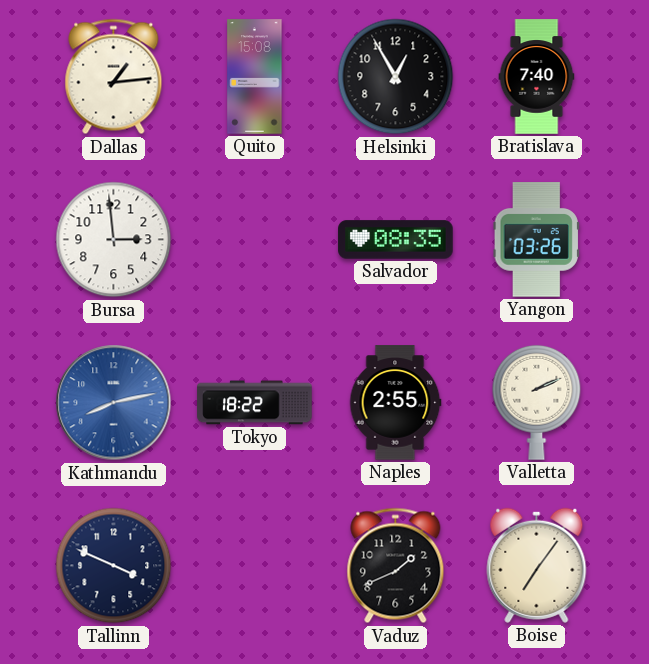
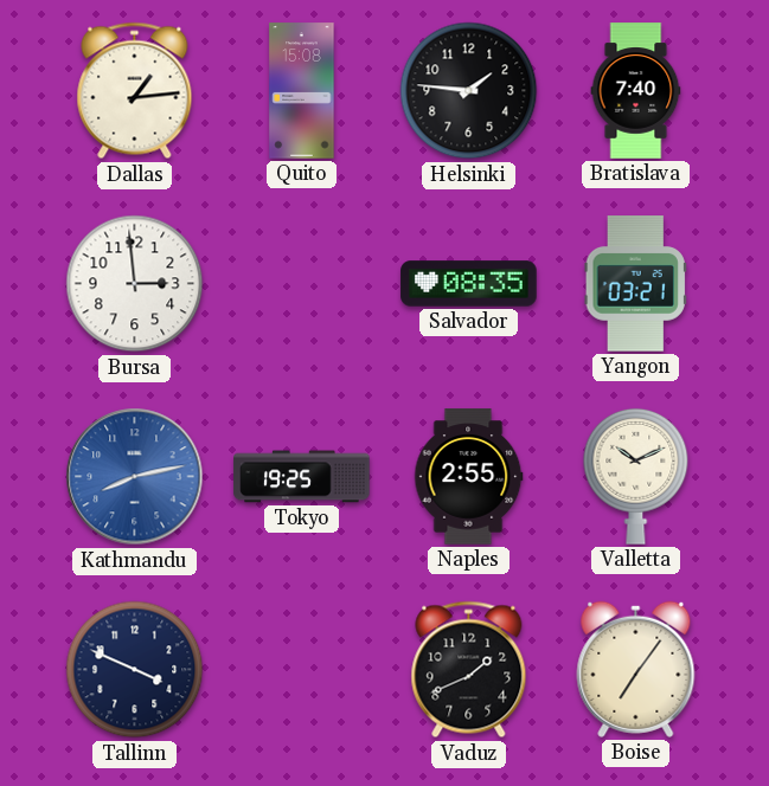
Helsinki: 12:55 -> 1:46
Yangon: 03:26 -> 03:21
Tokyo: 18:22 -> 19:25
Valletta: 2:11 -> 10:11
